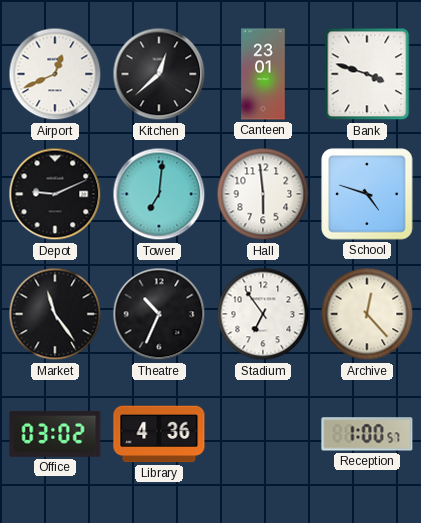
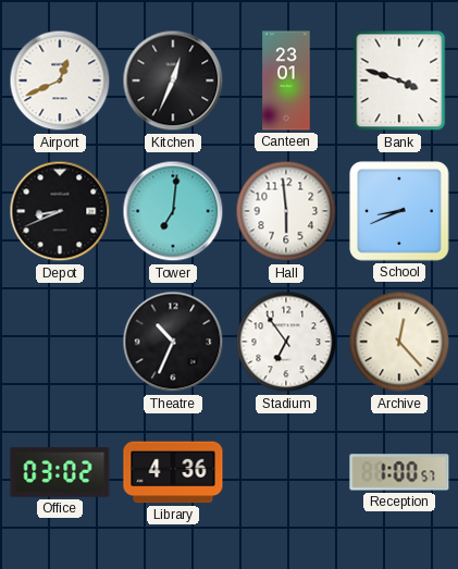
Kitchen: 12:38 -> 12:34
Depot: 9:11 -> 8:41
School: 4:48 -> 8:41
Market: 11:24 -> none
